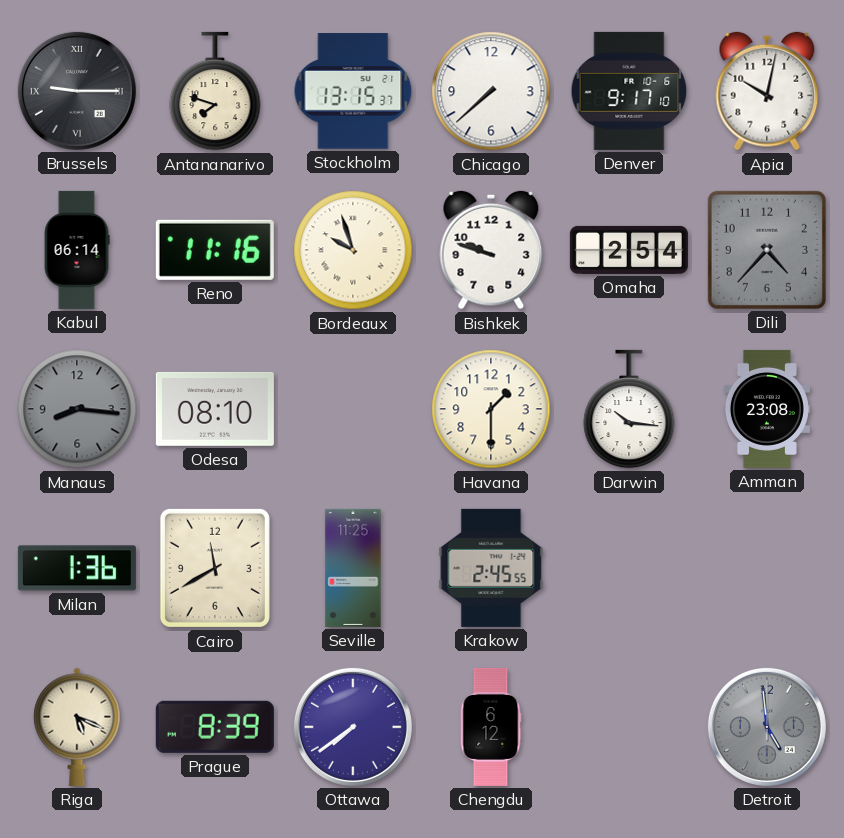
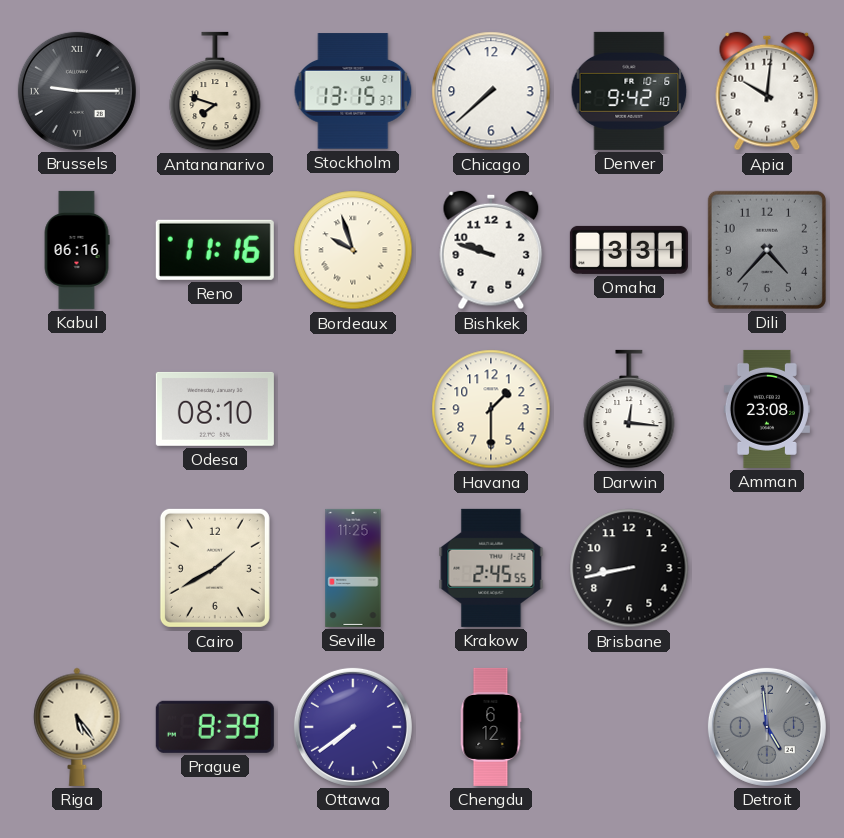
Denver: 9:17 -> 9:42
Apia: 10:02 -> 10:01
Kabul: 06:14 -> 06:16
Omaha: 2:54 -> 3:31
Manaus: 8:16 -> none
Darwin: 10:16 -> 12:16
Milan: 1:36 -> none
Cairo: 11:40 -> 1:40
Brisbane: none -> 8:43
Riga: 5:19 -> 5:24
